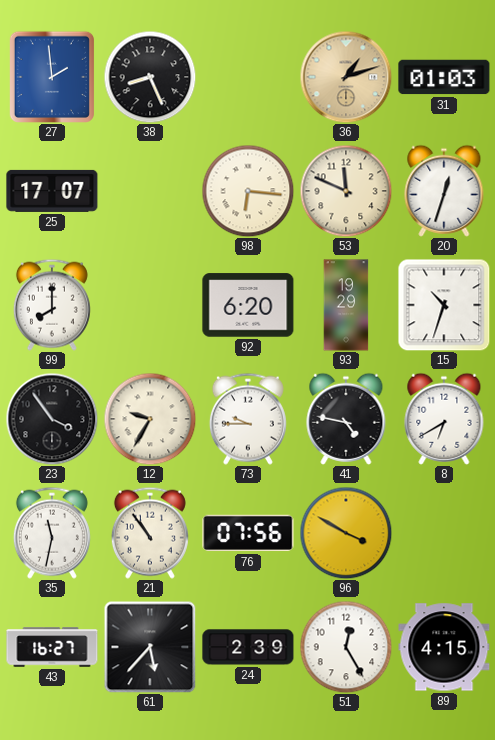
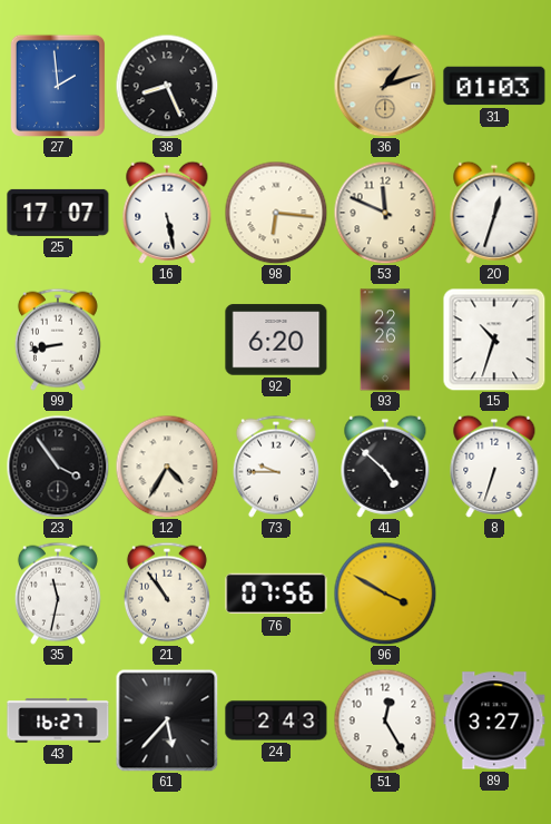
16: none -> 5:28
99: 8:00 -> 8:43
93: 19:29 -> 22:26
12: 9:35 -> 4:35
41: 4:47 -> 4:52
8: 6:40 -> 6:33
24: 2:39 -> 2:43
89: 4:15 -> 3:27
